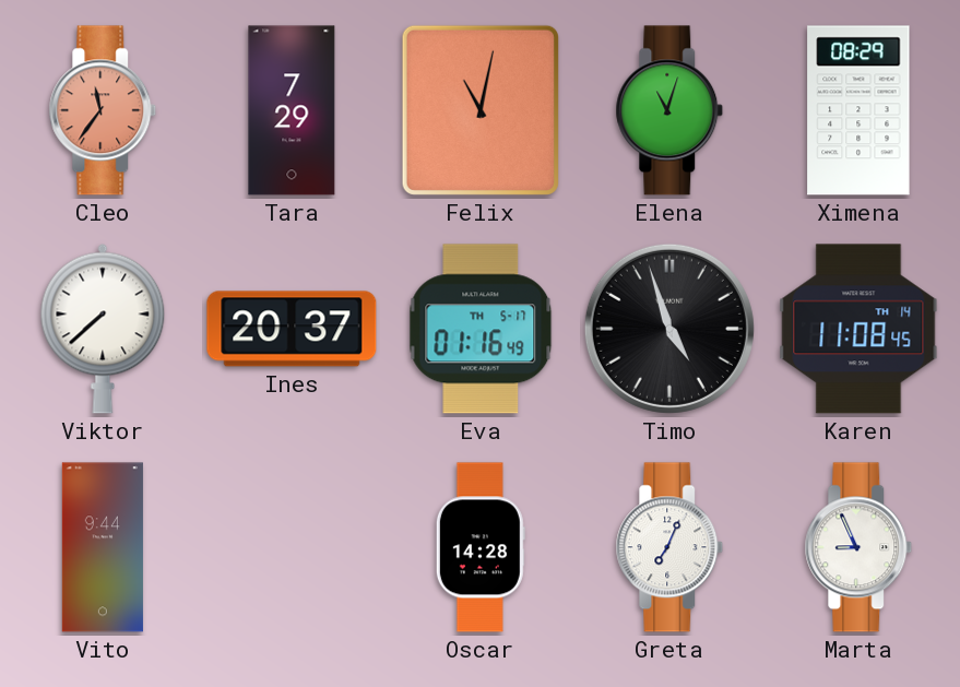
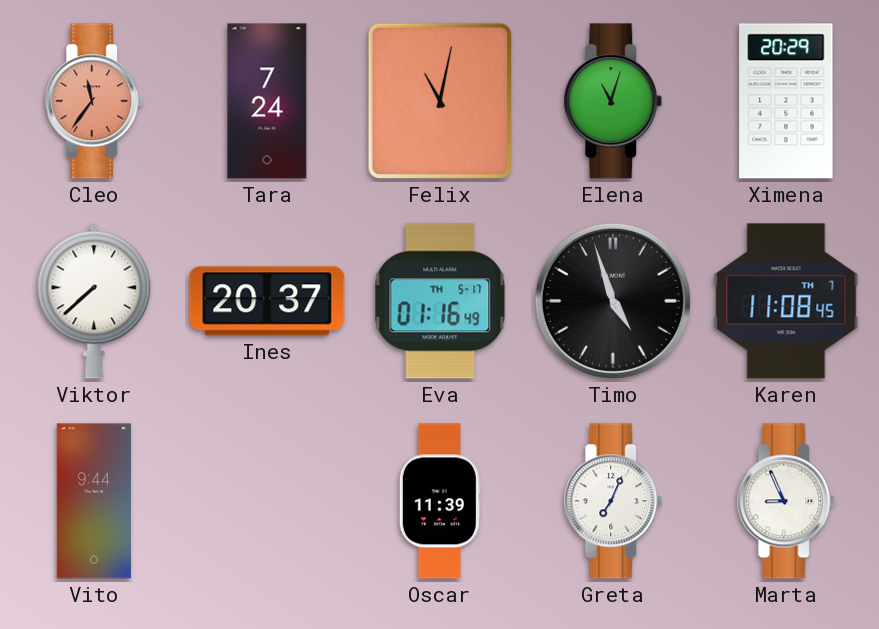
Tara: 7:29 -> 7:24
Ximena: 08:29 -> 20:29
Karen date: TH 14 -> TH 7
Oscar: 14:28 -> 11:39
